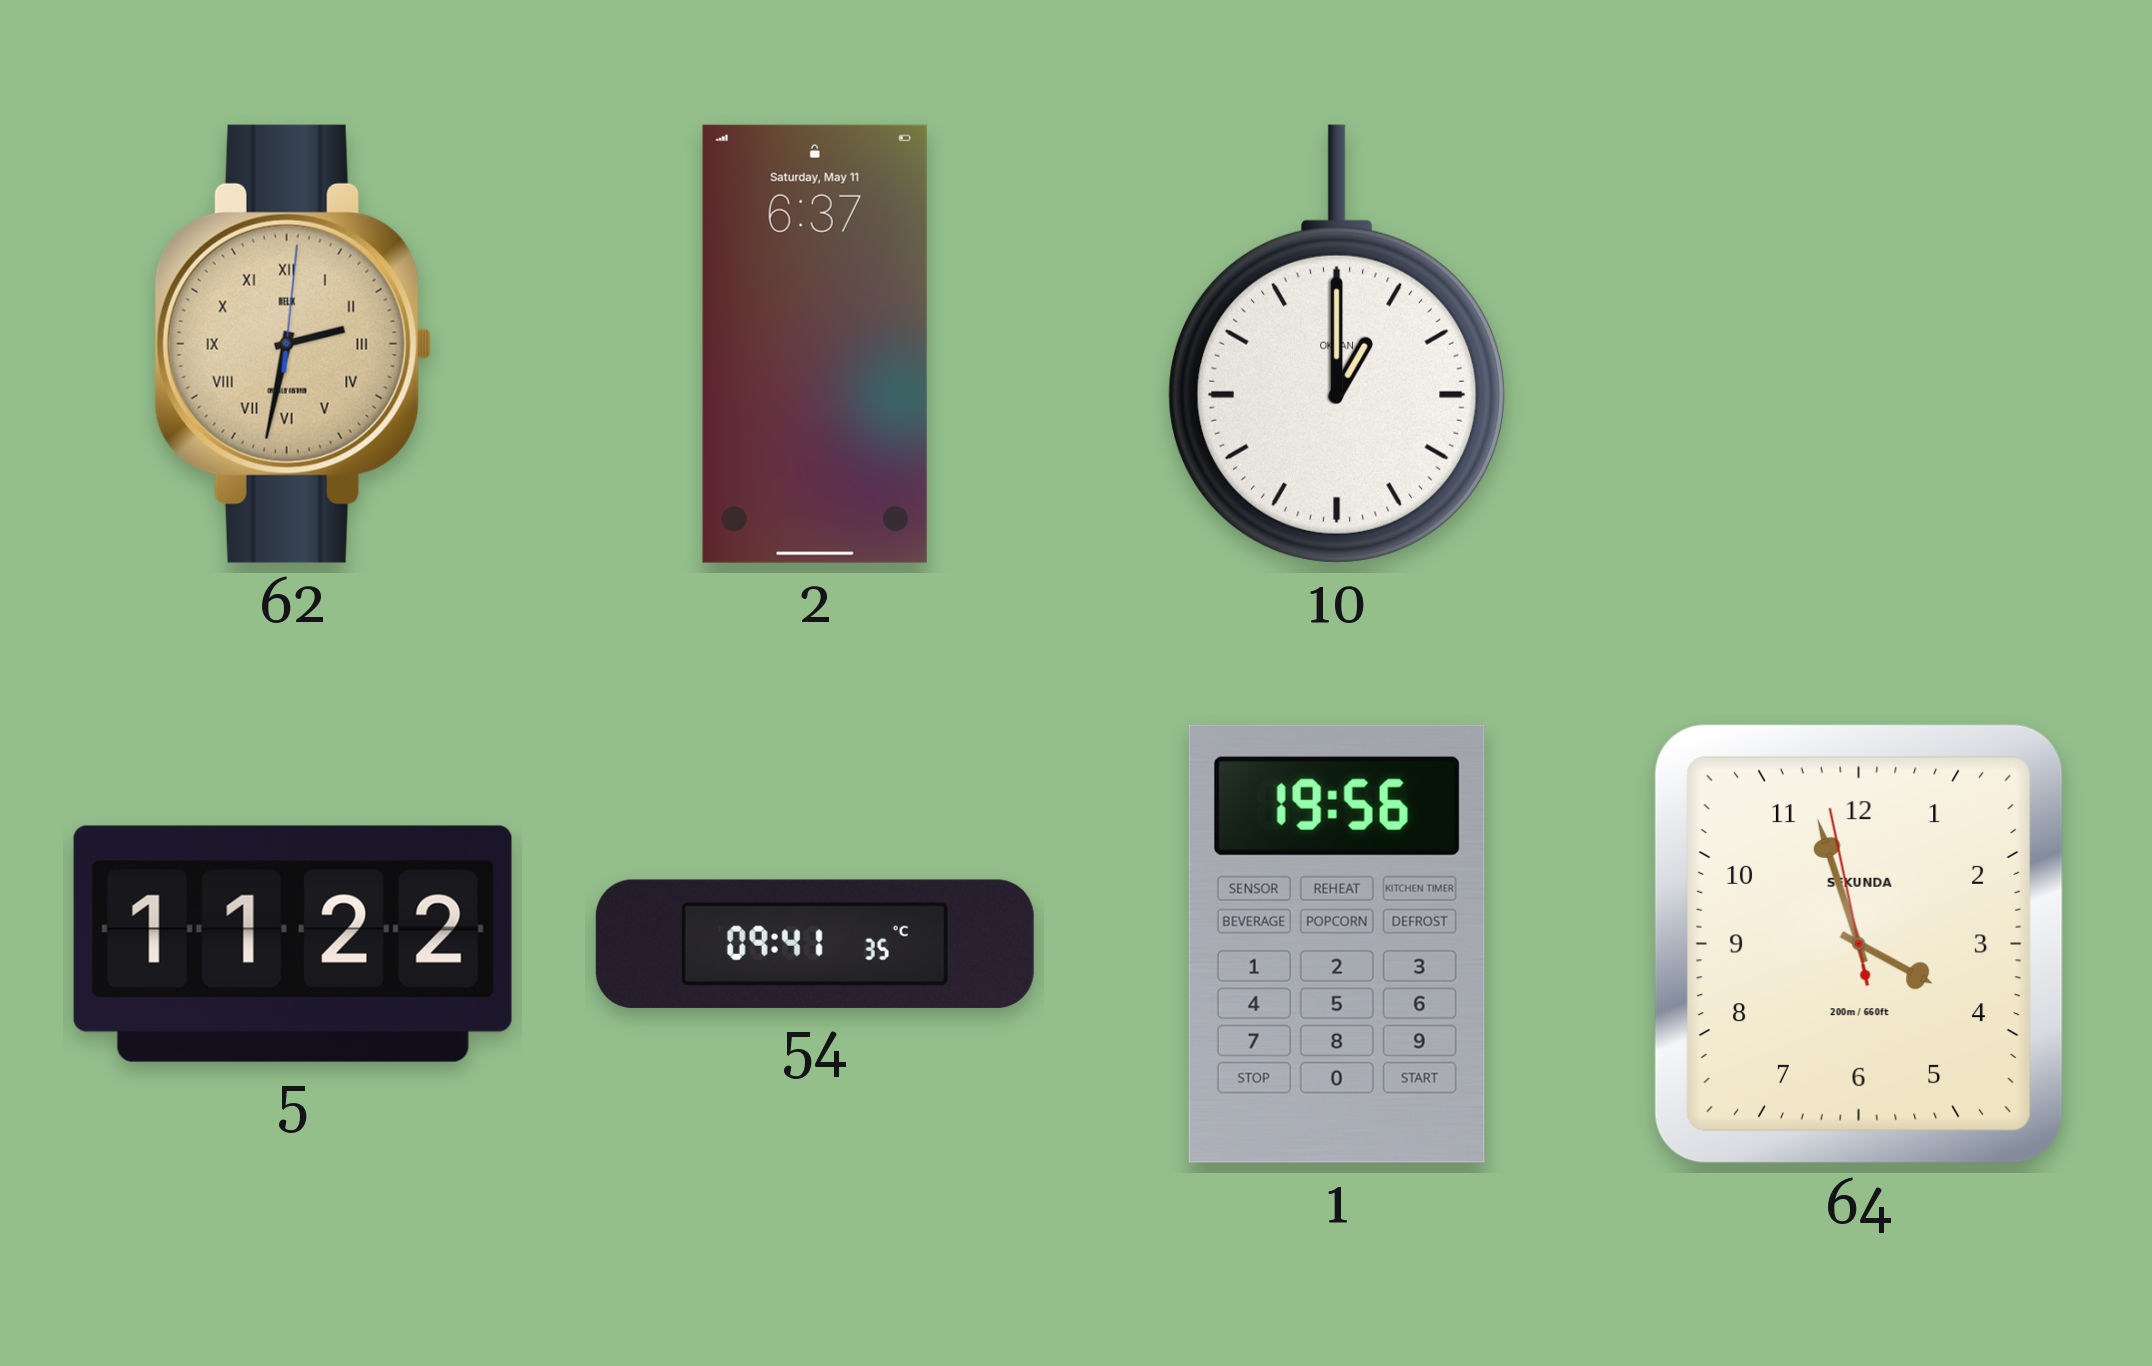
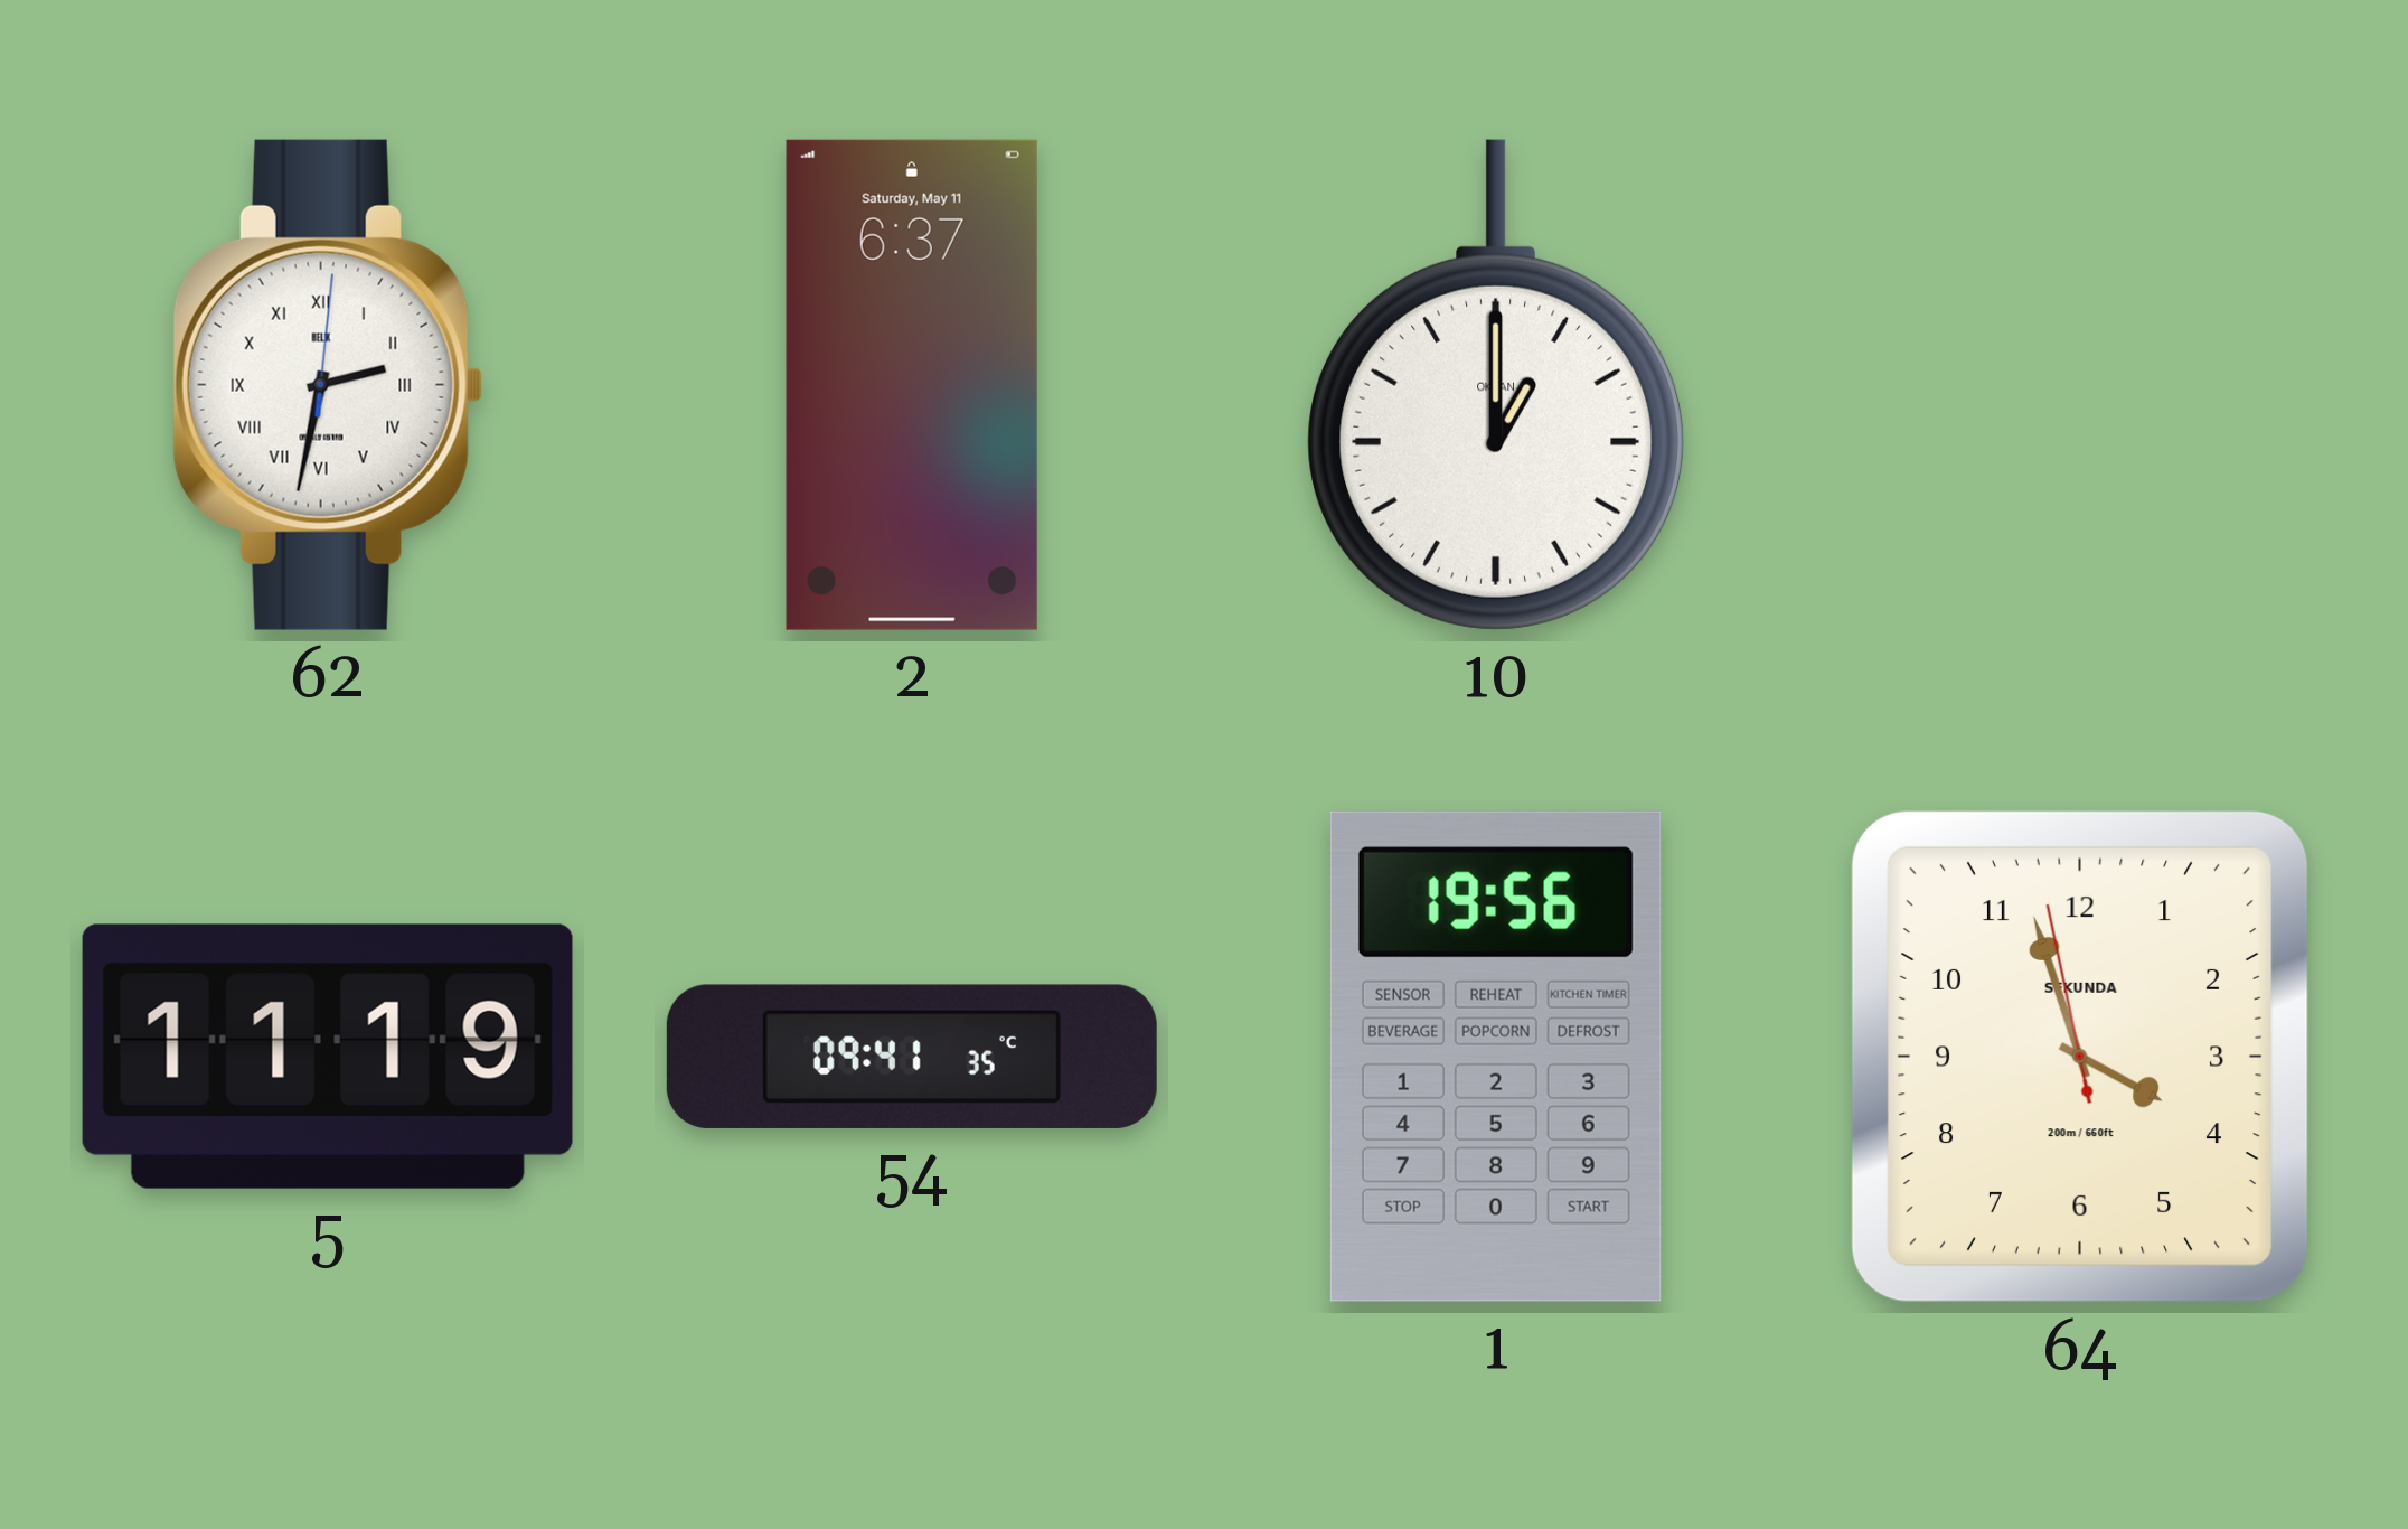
62 dial: champagne -> white
5: 11:22 -> 11:19
